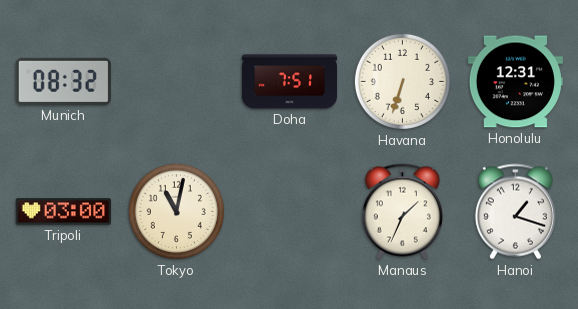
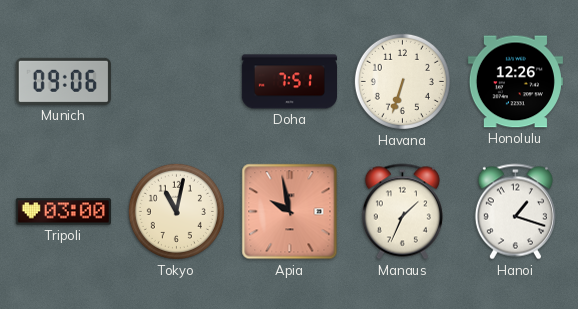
Munich: 08:32 -> 09:06
Honolulu: 12:31 -> 12:26
Apia: none -> 9:58
